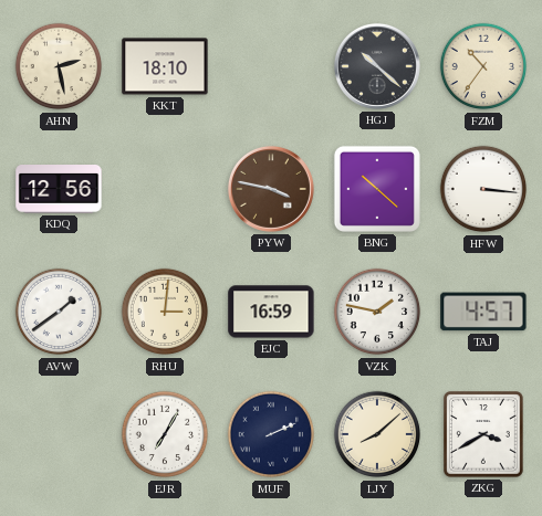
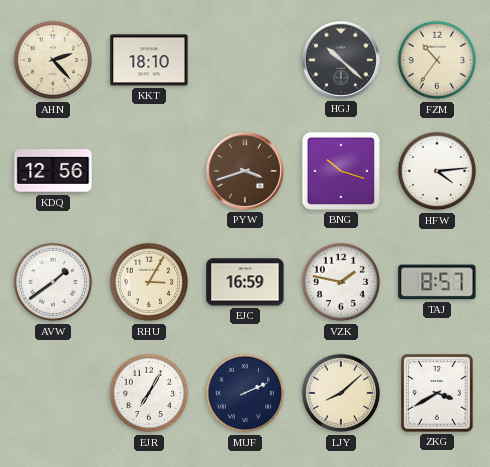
AHN: 2:28 -> 2:23
PYW: 3:47 -> 3:42
BNG: 10:22 -> 10:18
HFW: 3:16 -> 4:14
RHU: 3:01 -> 3:05
TAJ: 4:57 -> 8:57
